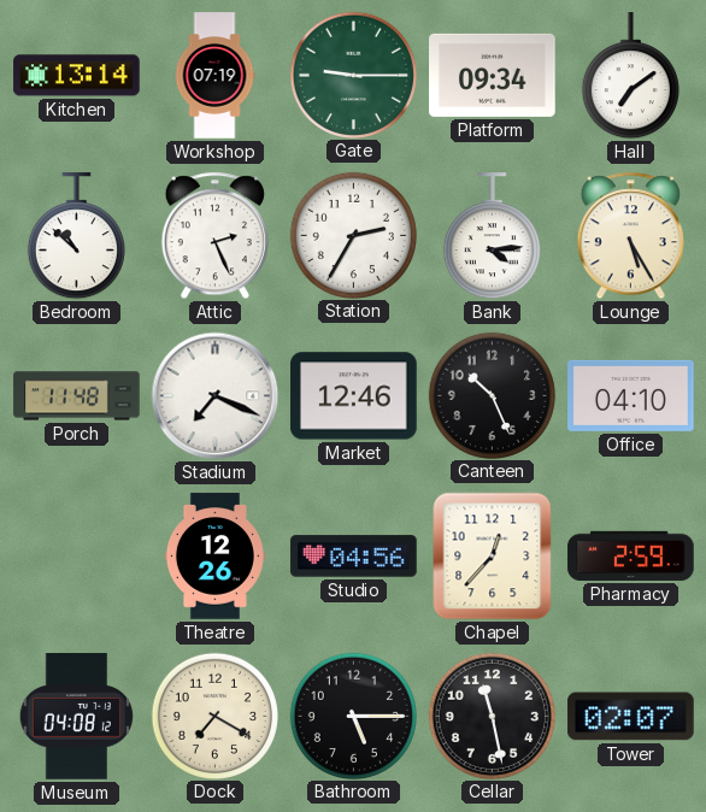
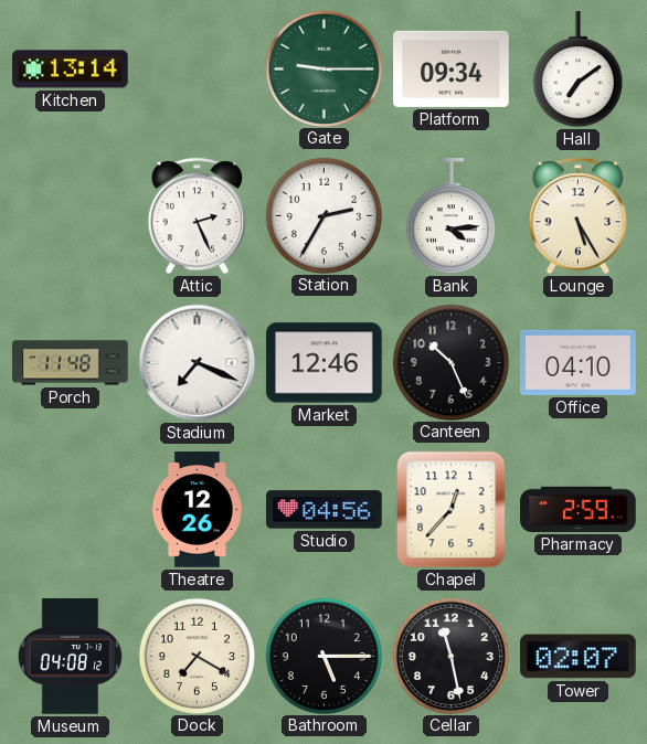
Workshop: 07:19 -> none
Bedroom: 10:52 -> none
